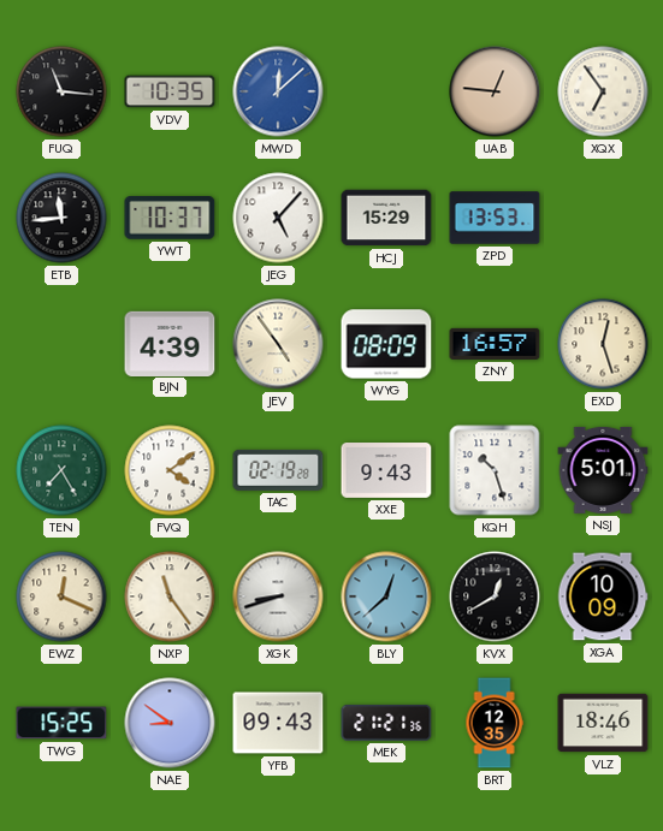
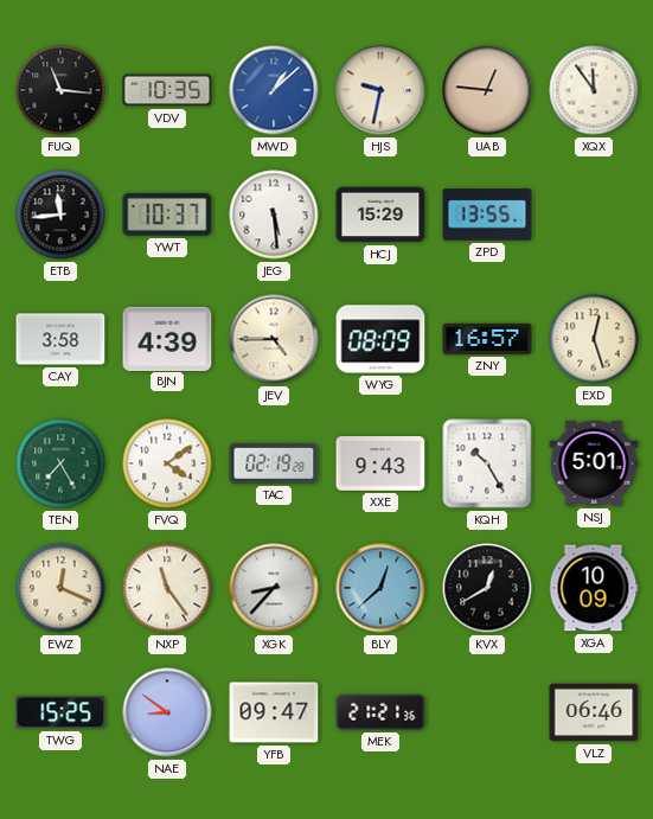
MWD: 12:08 -> 1:08
HJS: none -> 9:32
XQX: 6:54 -> 11:54
JEG: 5:07 -> 5:29
ZPD: 13:53 -> 13:55
CAY: none -> 3:58
JEV: 4:54 -> 4:45
KQH: 10:27 -> 10:25
XGK: 8:42 -> 8:37
YFB: 09:43 -> 09:47
BRT: 12:35 -> none
VLZ: 18:46 -> 06:46
